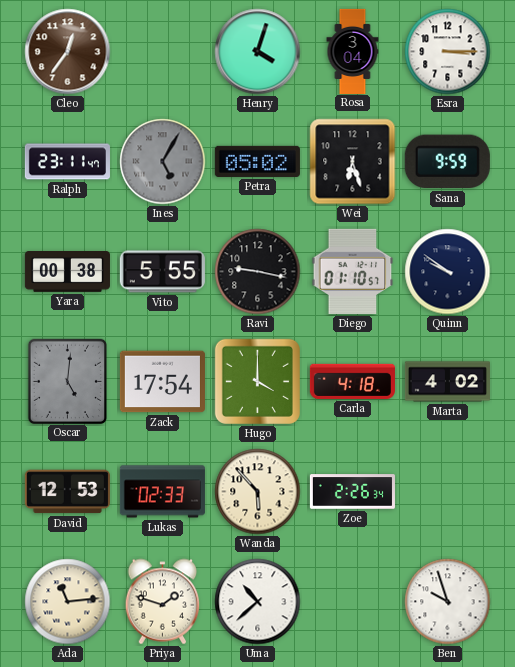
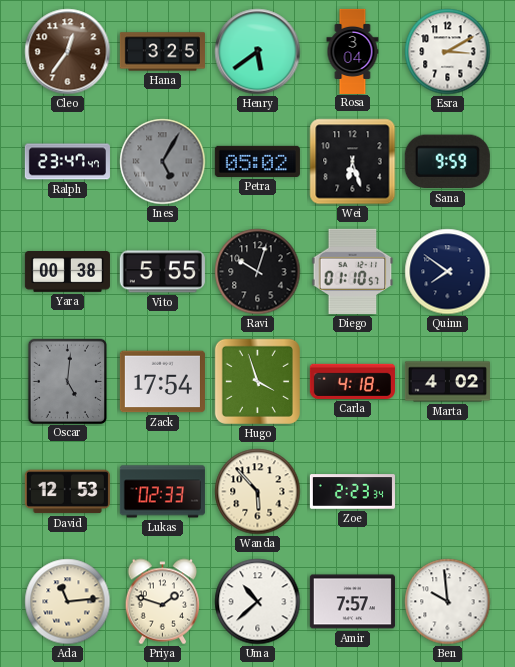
Hana: none -> 3:25
Henry: 4:03 -> 5:39
Esra: 3:15 -> 3:10
Ralph: 23:11 -> 23:47
Ravi: 9:17 -> 10:03
Quinn: 9:51 -> 7:51
Hugo: 4:00 -> 3:57
Zoe: 2:26 -> 2:23
Amir: none -> 7:57
Ben: 9:57 -> 9:59
